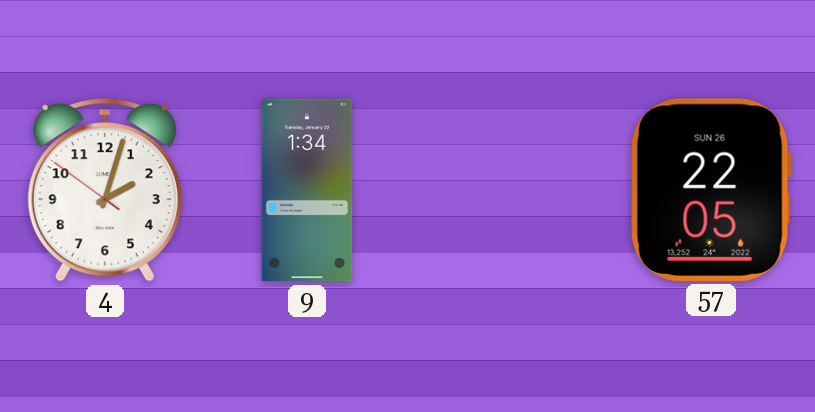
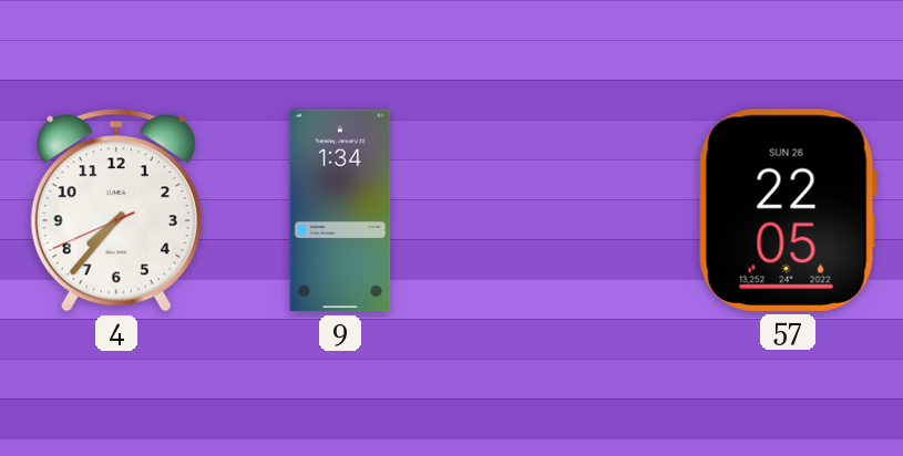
4: 2:02 -> 7:36
